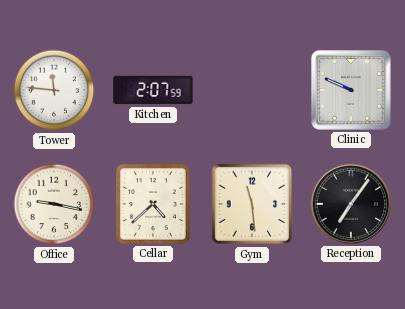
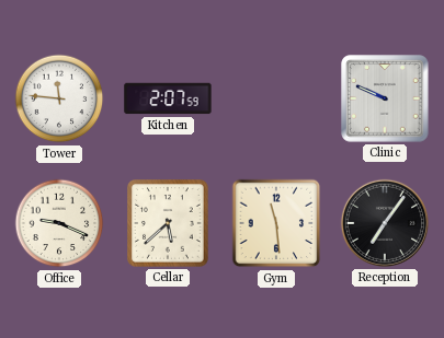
Office: 9:17 -> 9:19
Cellar: 4:38 -> 5:38
